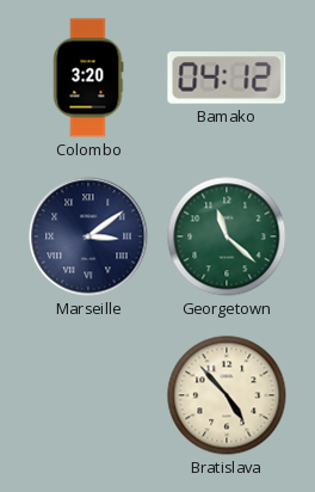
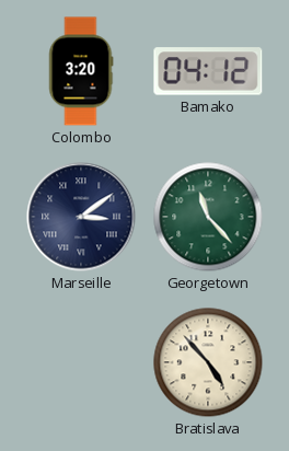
Georgetown: 11:22 -> 11:23
